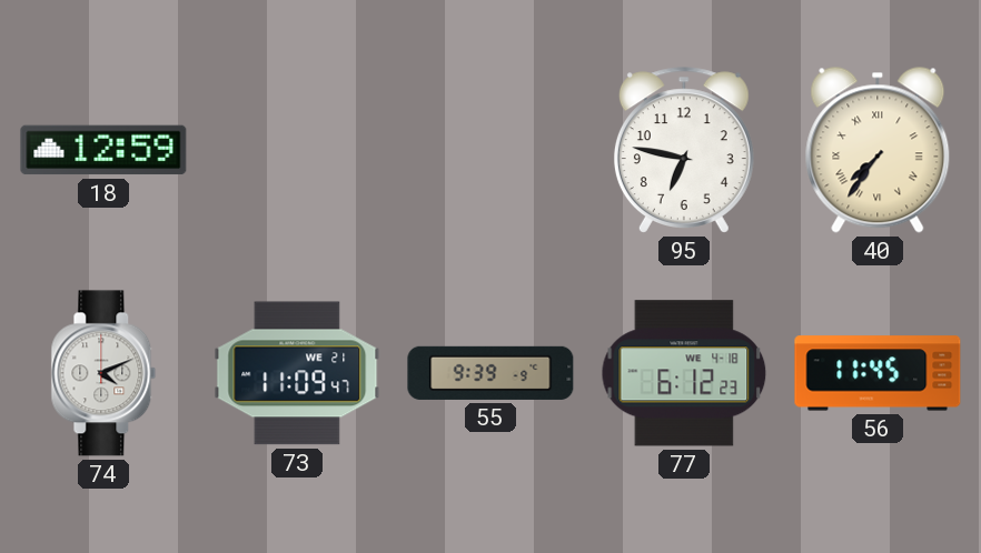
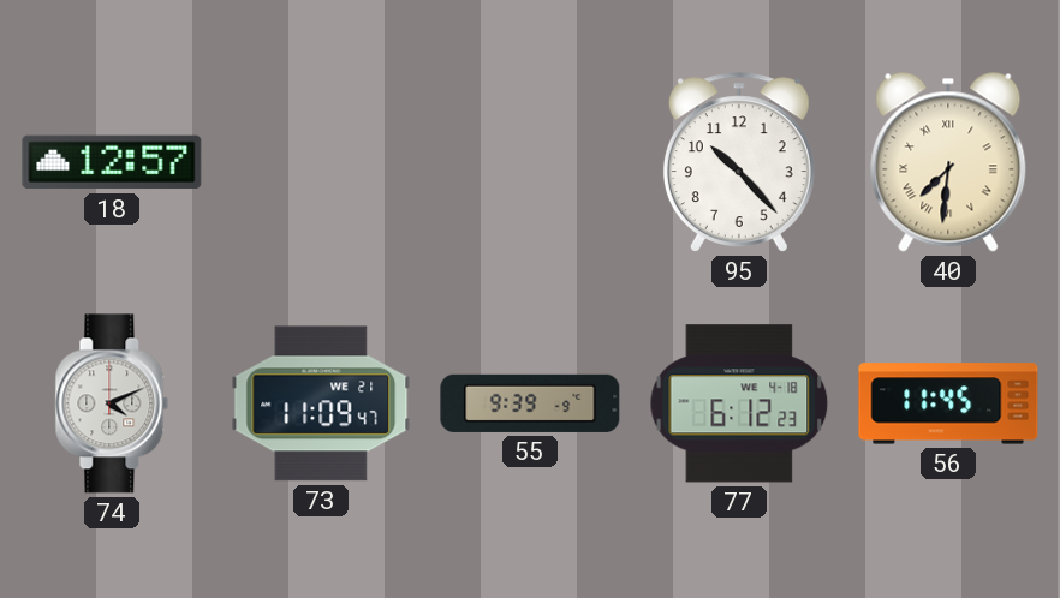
18: 12:59 -> 12:57
95: 6:47 -> 10:23
40: 7:36 -> 7:31
